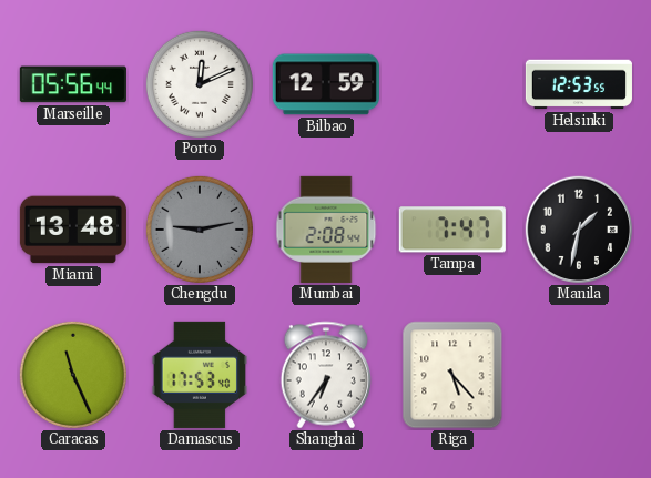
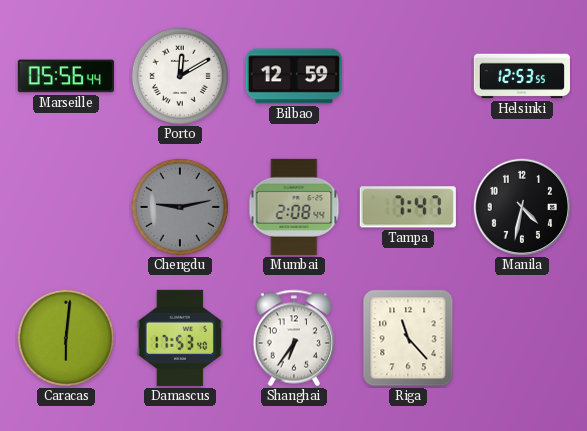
Porto: 12:11 -> 12:10
Miami: 13:48 -> none
Manila: 1:32 -> 4:32
Caracas: 11:26 -> 6:01
Riga: 5:23 -> 11:23
